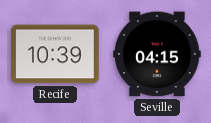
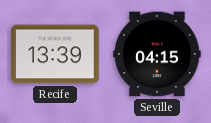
Recife: 10:39 -> 13:39
